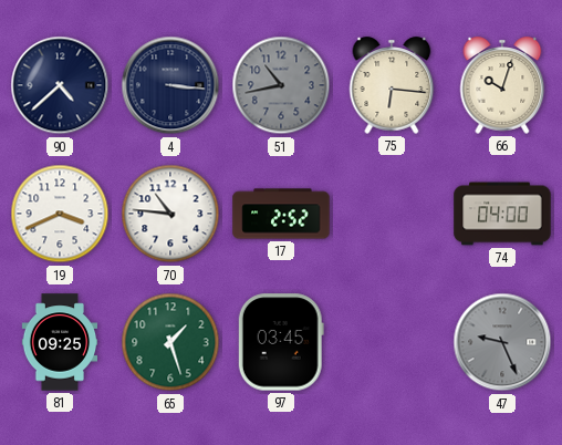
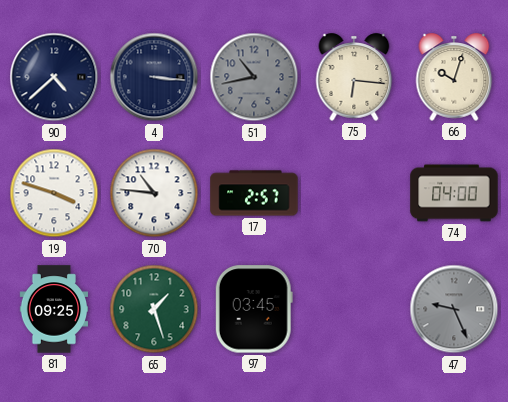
19: 3:41 -> 3:48
17: 2:52 -> 2:57
